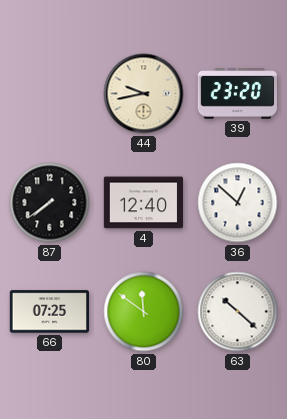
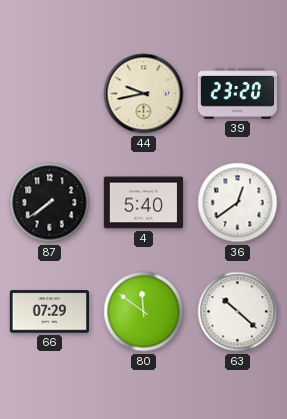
4: 12:40 -> 5:40
36: 12:52 -> 12:39
66: 07:25 -> 07:29
